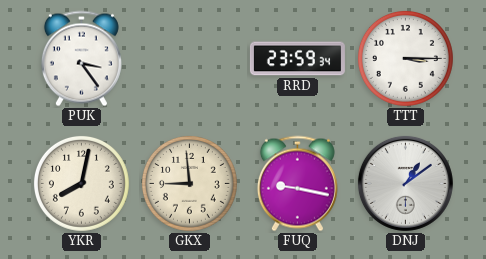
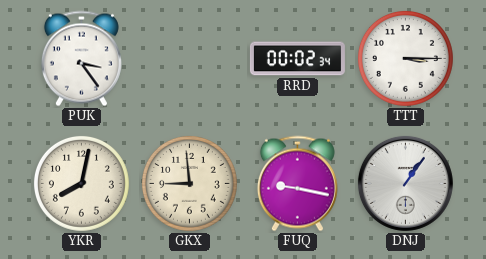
RRD: 23:59 -> 00:02
DNJ: 1:09 -> 1:06
